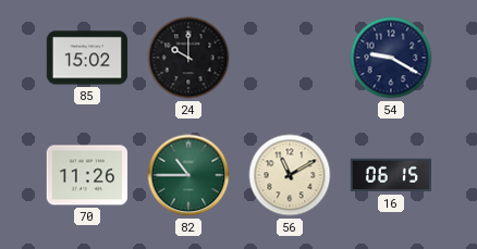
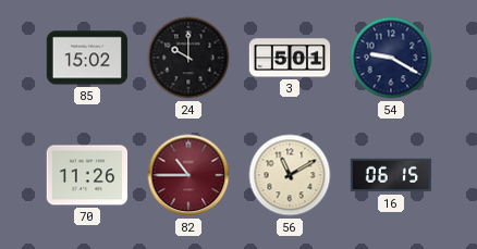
3: none -> 5:01
82 dial: green -> burgundy
